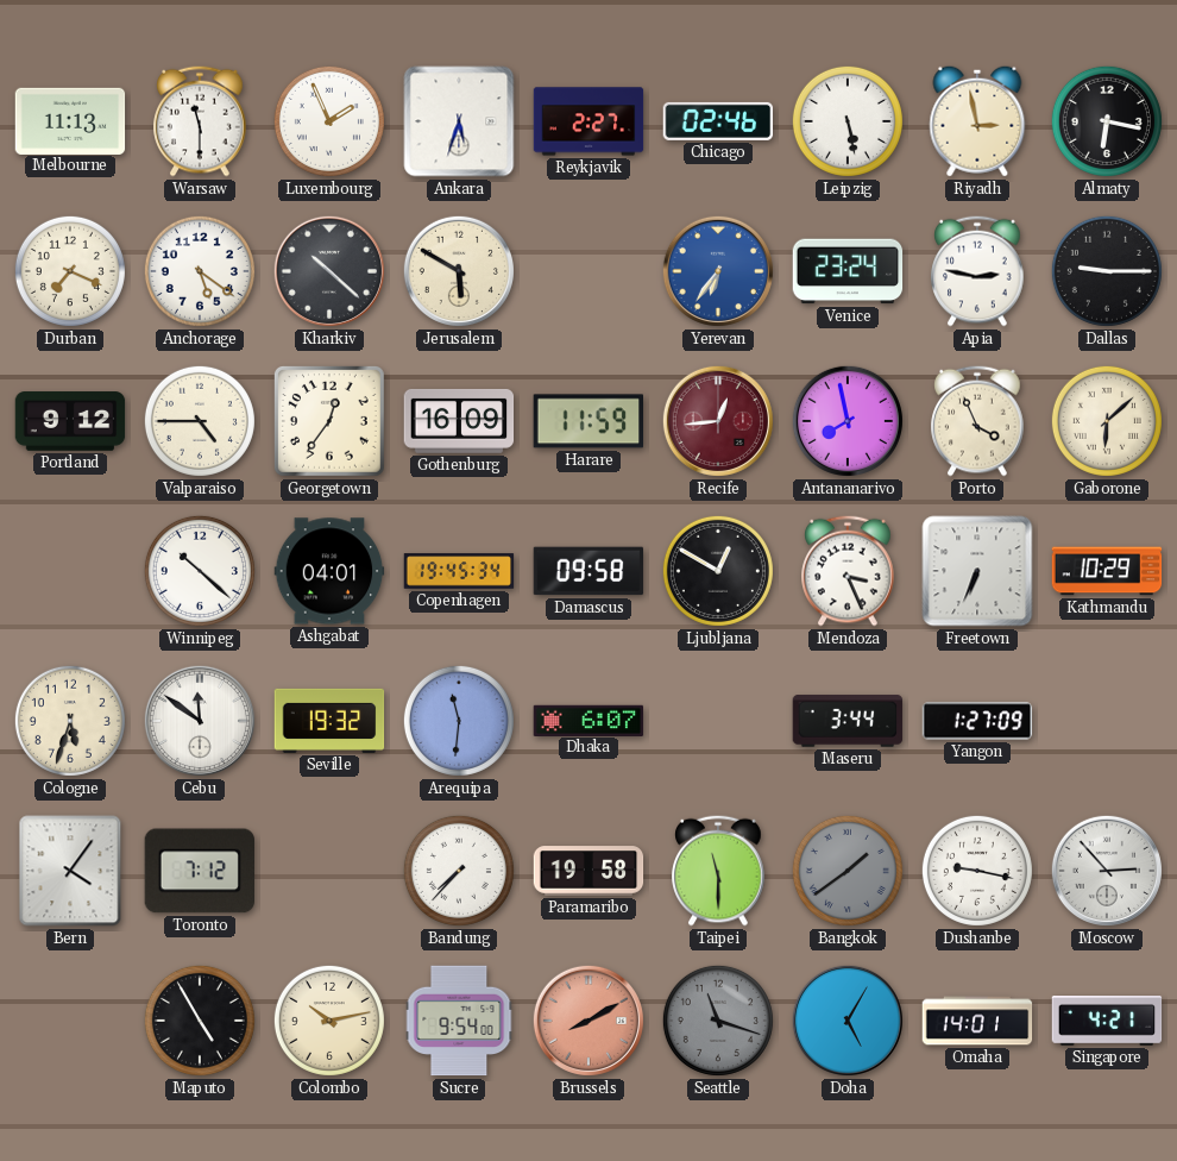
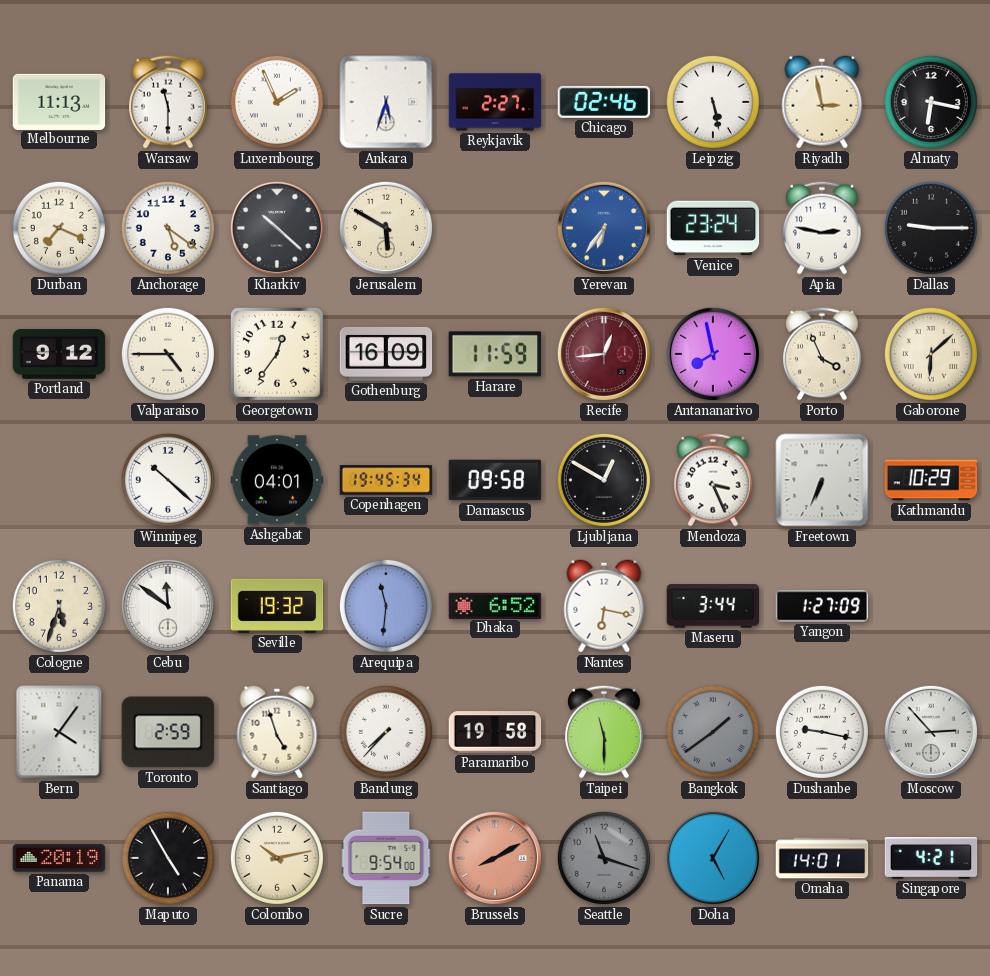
Dhaka: 6:07 -> 6:52
Nantes: none -> 6:17
Toronto: 7:12 -> 2:59
Santiago: none -> 4:57
Panama: none -> 20:19
